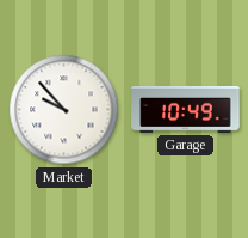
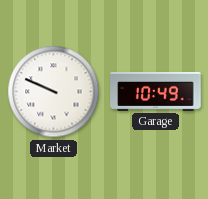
Market: 9:53 -> 9:49
